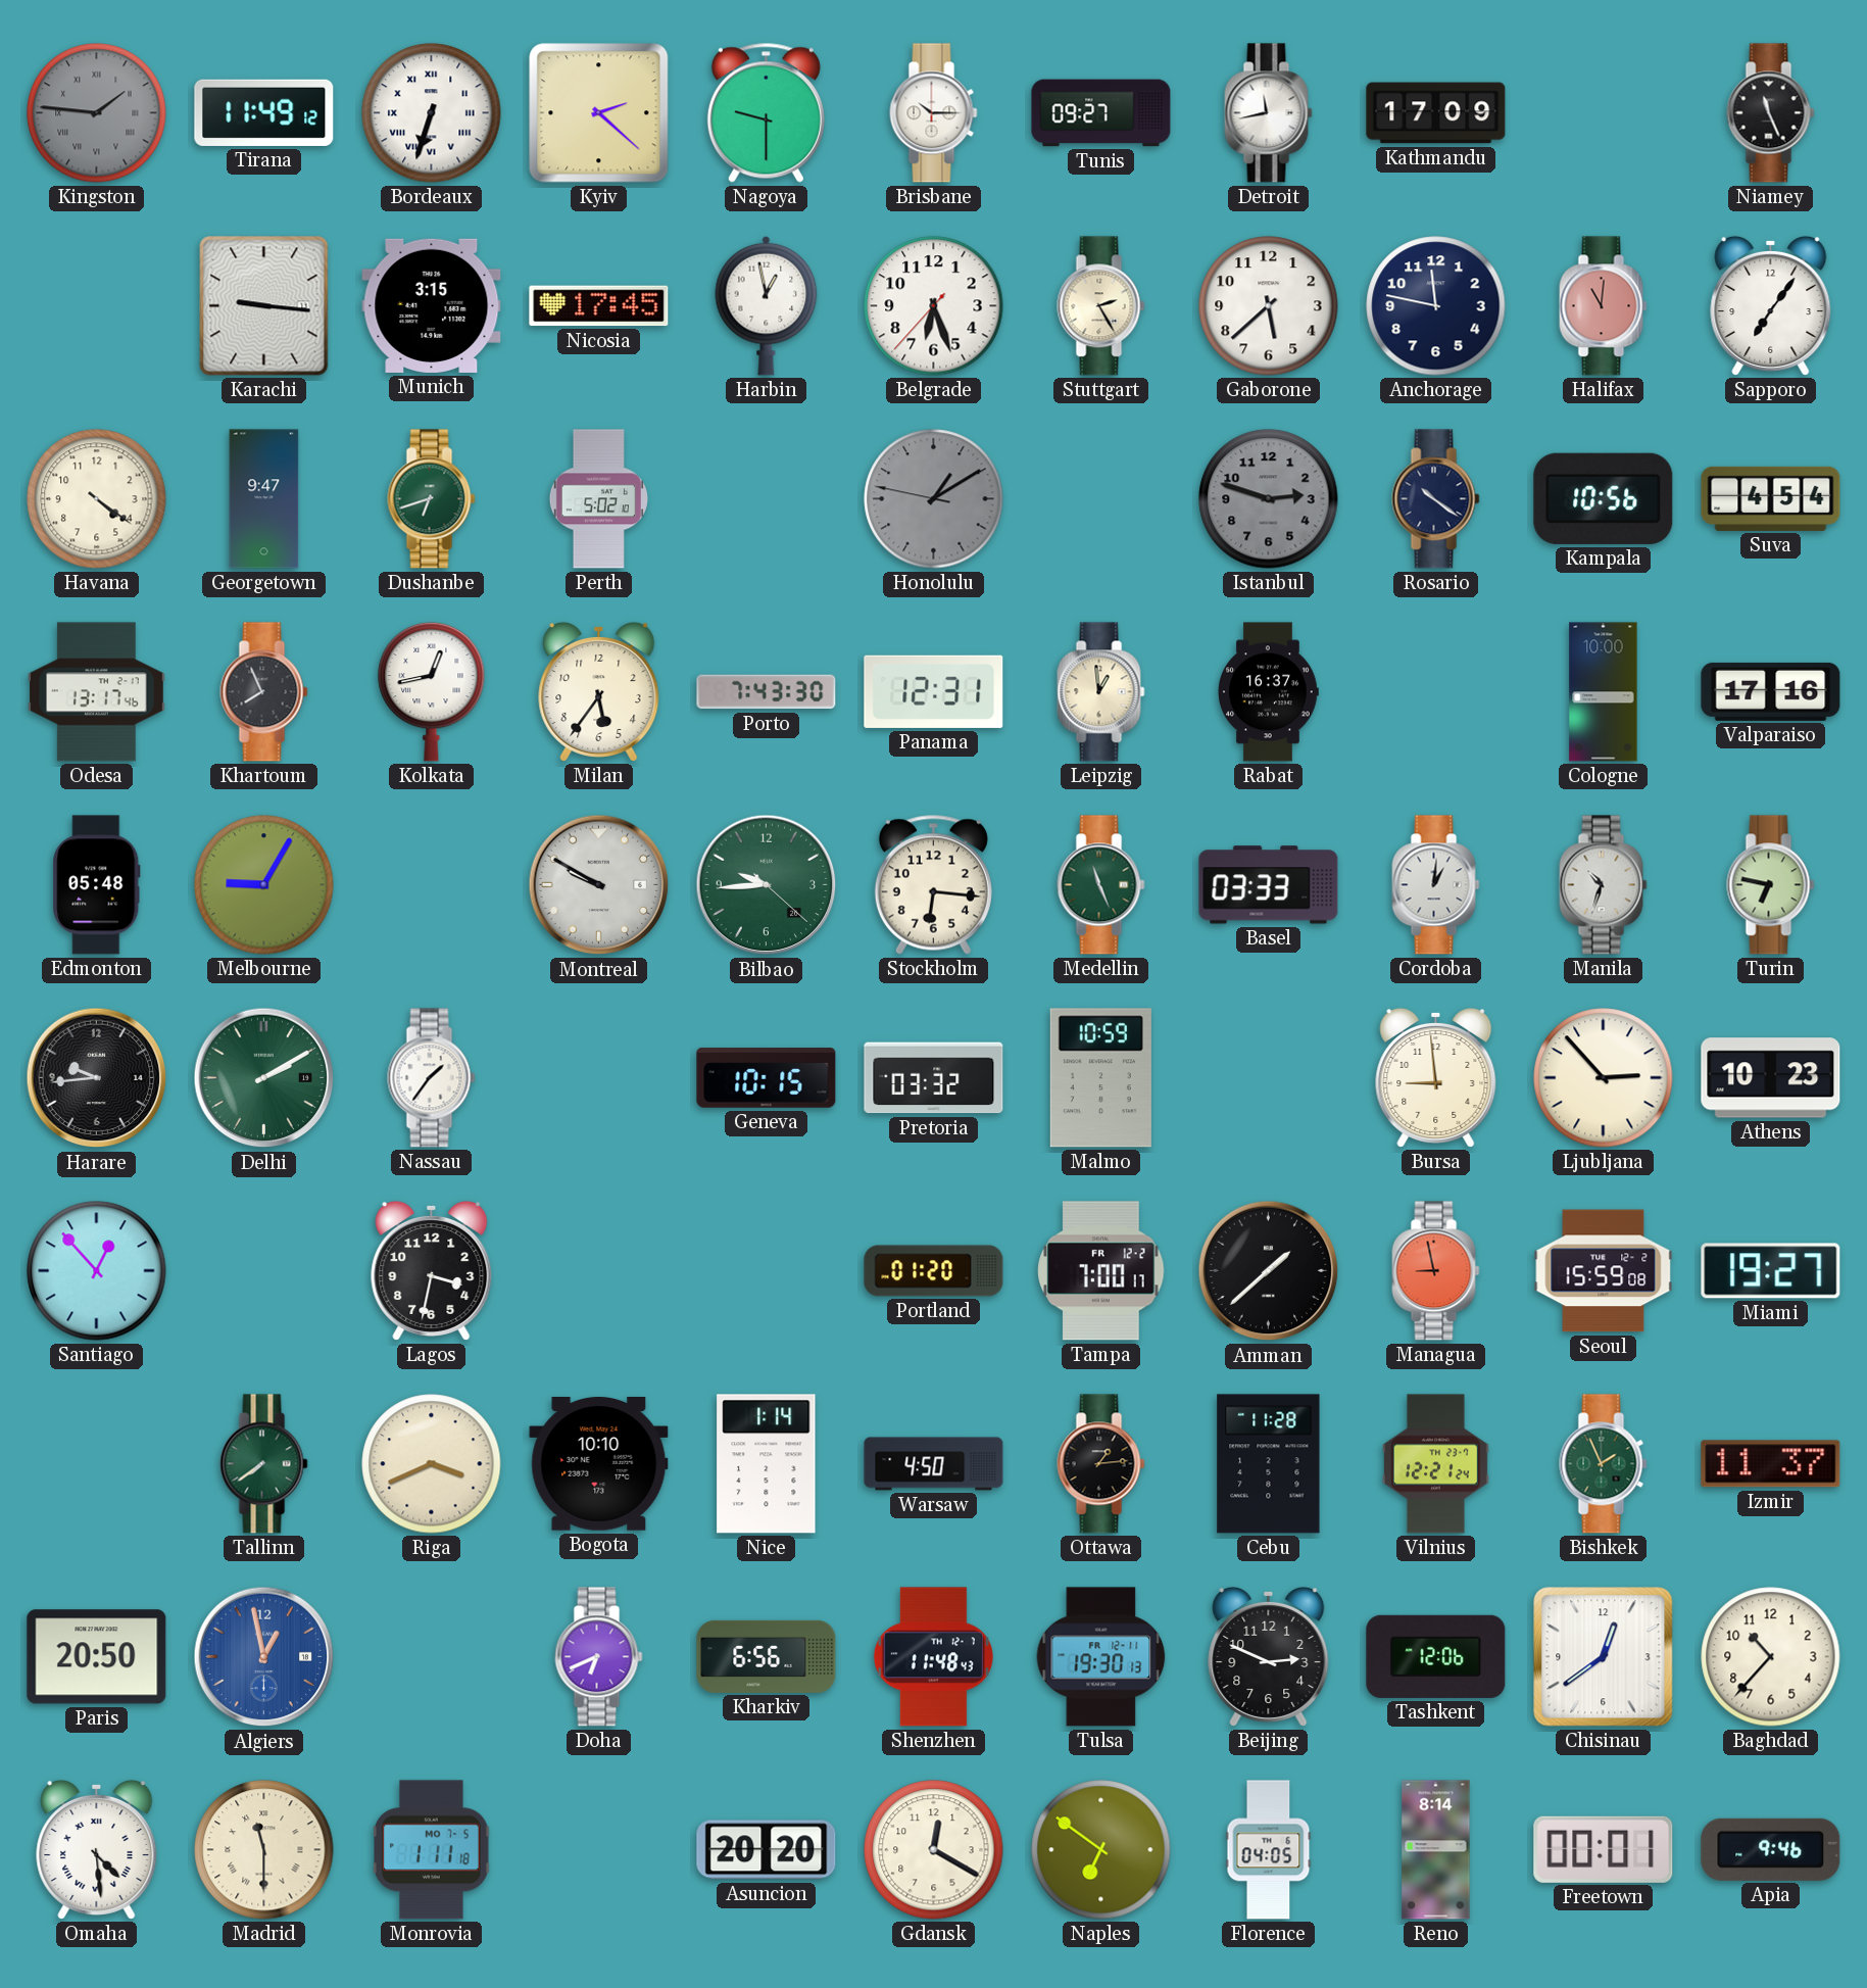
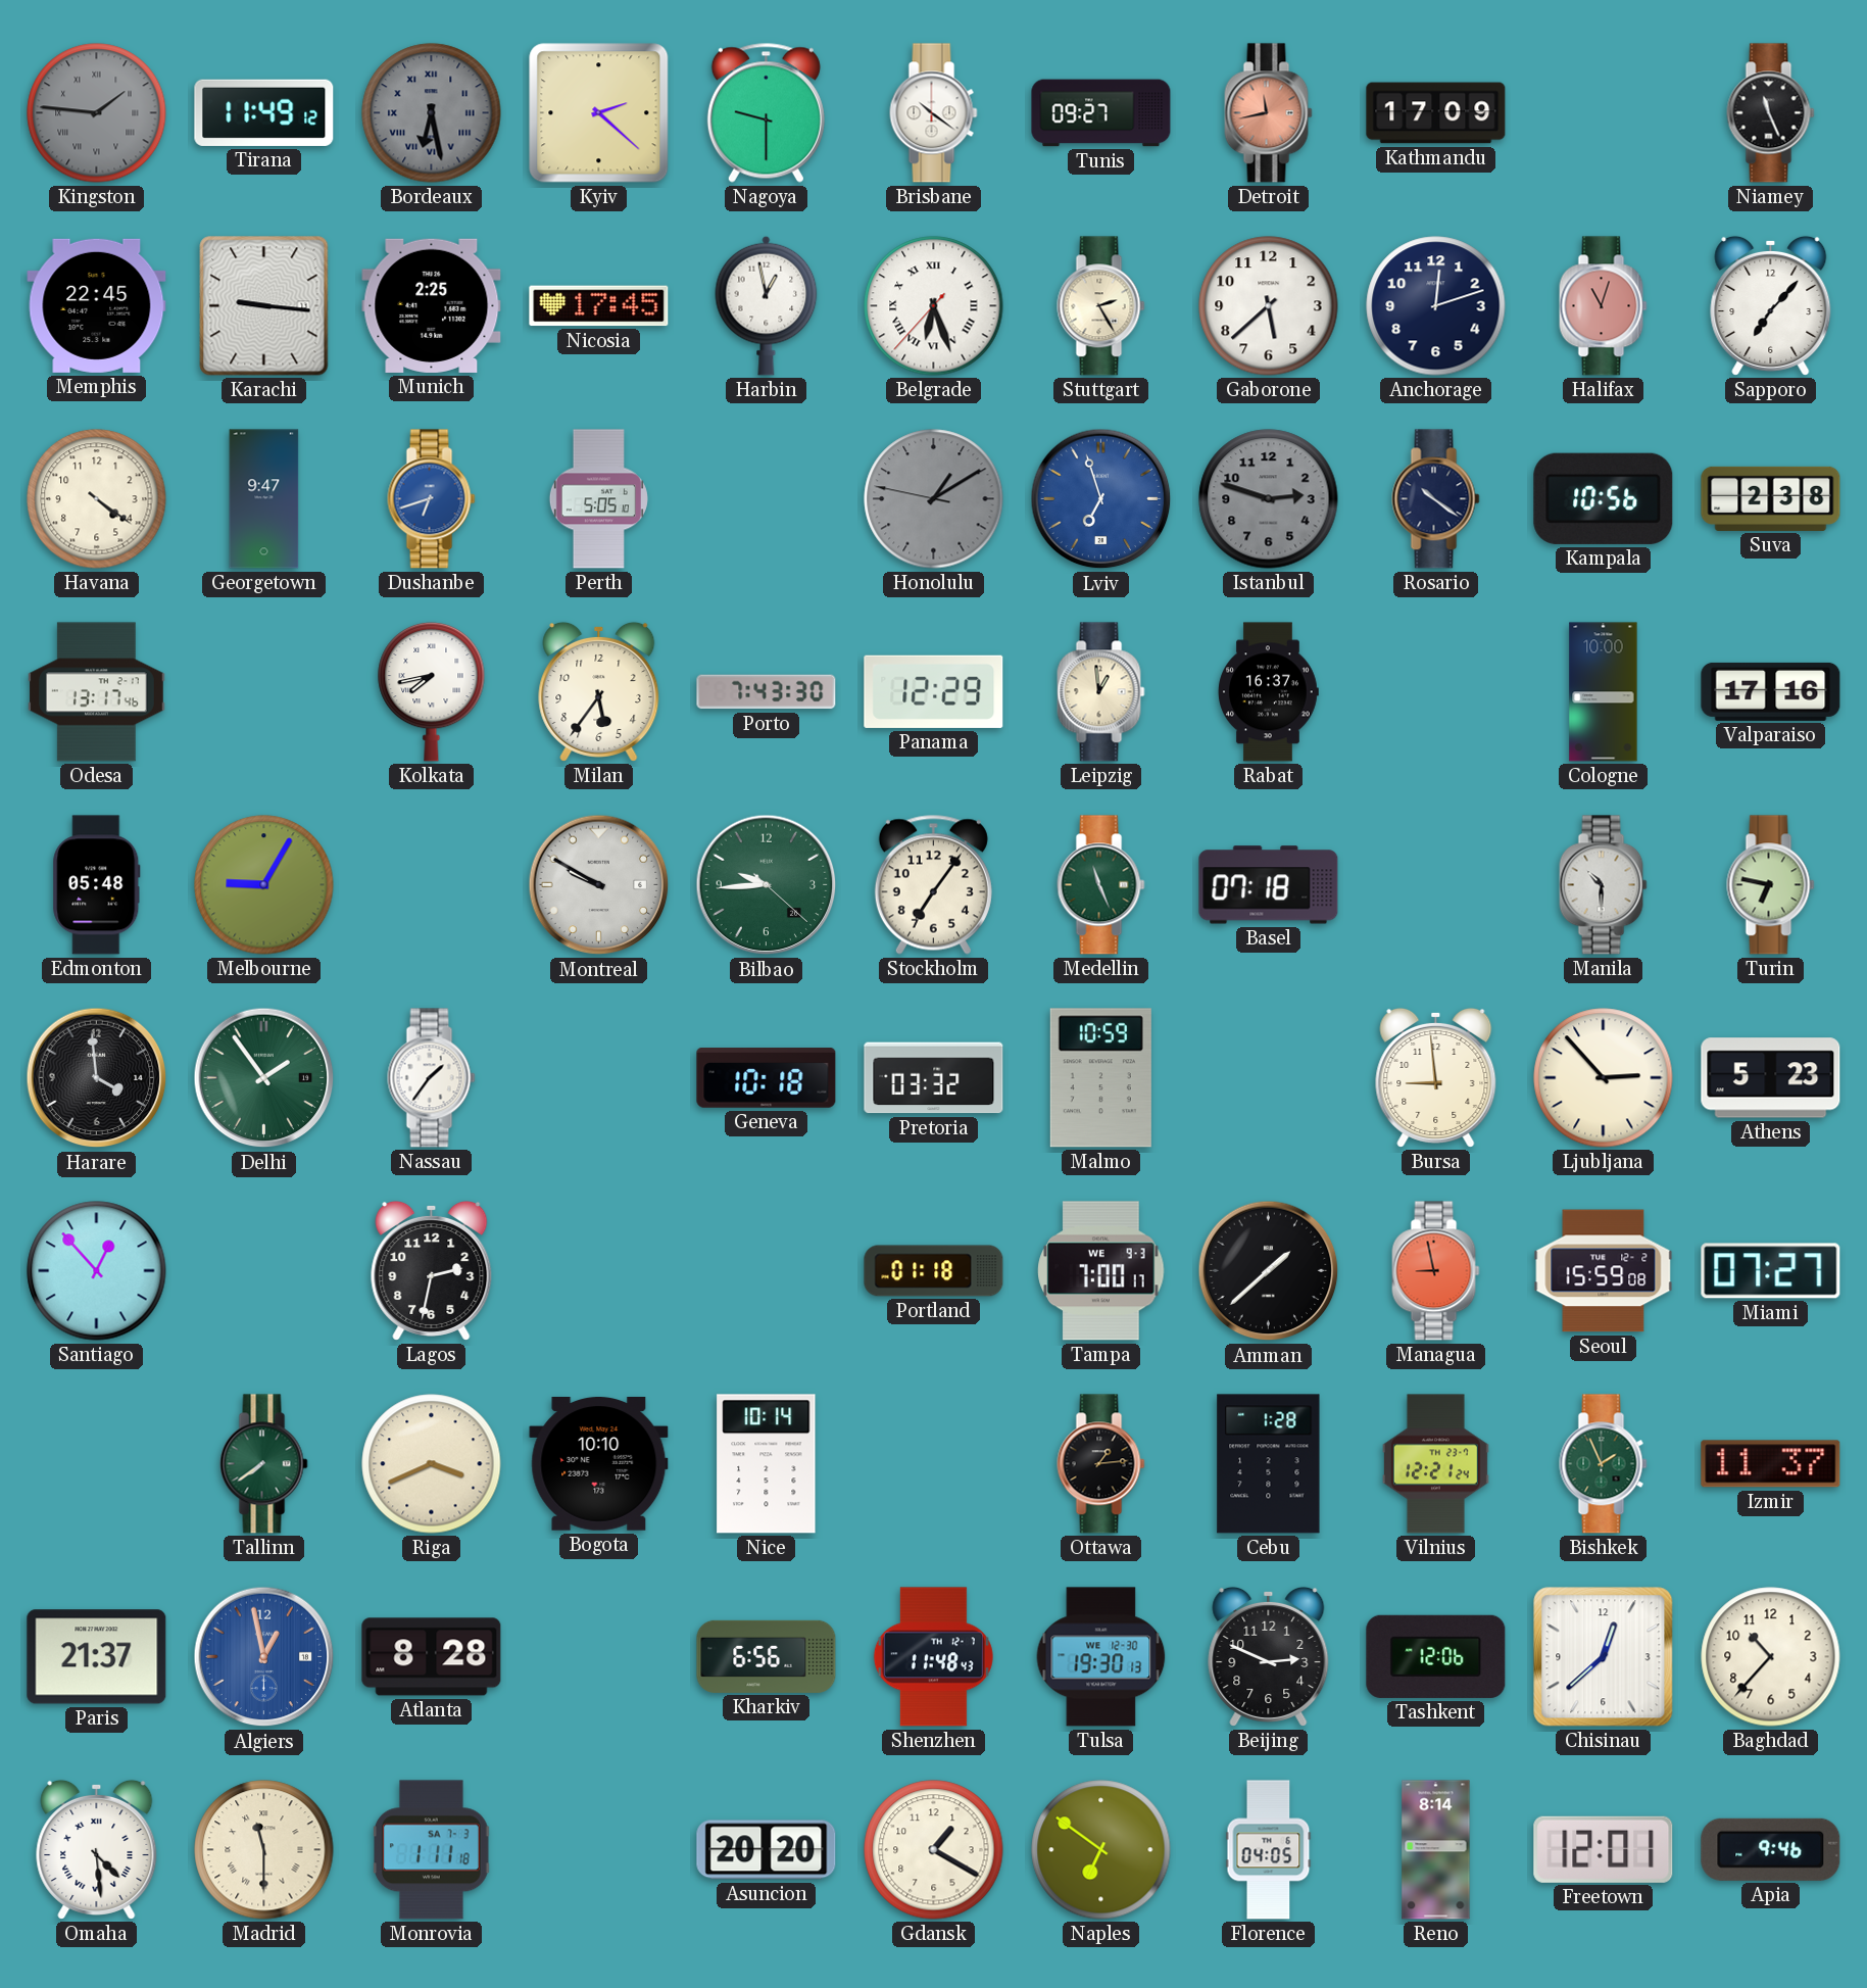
Bordeaux: 6:33 -> 6:28
Bordeaux dial: white -> grey
Brisbane: 10:15 -> 10:21
Detroit dial: white -> salmon
Memphis: none -> 22:45
Munich: 3:15 -> 2:25
Belgrade numerals: Arabic -> Roman
Anchorage: 11:47 -> 12:12
Halifax: 11:01 -> 11:03
Sapporo: 7:06 -> 7:07
Dushanbe dial: green -> blue
Perth: 5:02 -> 5:05
Lviv: none -> 6:57
Suva: 4:54 -> 2:38
Khartoum: 7:56 -> none
Kolkata: 12:43 -> 7:43
Panama: 12:31 -> 12:29
Stockholm: 6:16 -> 7:06
Basel: 03:33 -> 07:18
Cordoba: 1:01 -> none
Manila: 10:33 -> 10:30
Harare: 9:44 -> 3:59
Delhi: 2:10 -> 1:54
Geneva: 10:15 -> 10:18
Athens: 10:23 -> 5:23
Lagos: 3:32 -> 2:32
Portland: 01:20 -> 01:18
Tampa date: FR 12-2 -> WE 9-3
Miami: 19:27 -> 07:27
Nice: 1:14 -> 10:14
Warsaw: 4:50 -> none
Cebu: 11:28 -> 1:28
Paris: 20:50 -> 21:37
Atlanta: none -> 8:28
Doha: 6:41 -> none
Tulsa date: FR 12-11 -> WE 12-30
Chisinau: 12:39 -> 12:38
Monrovia date: MO 7-5 -> SA 7-3
Gdansk: 12:20 -> 1:20
Freetown: 00:01 -> 12:01
